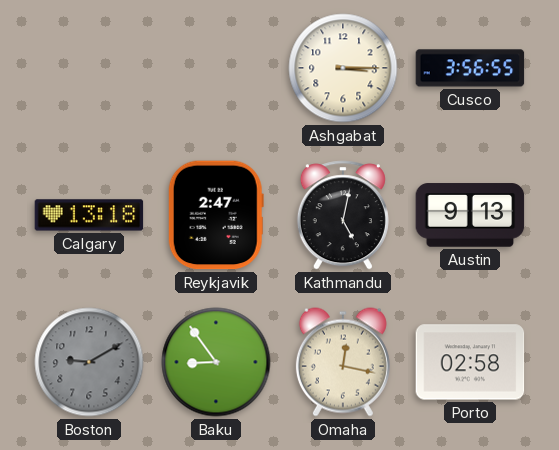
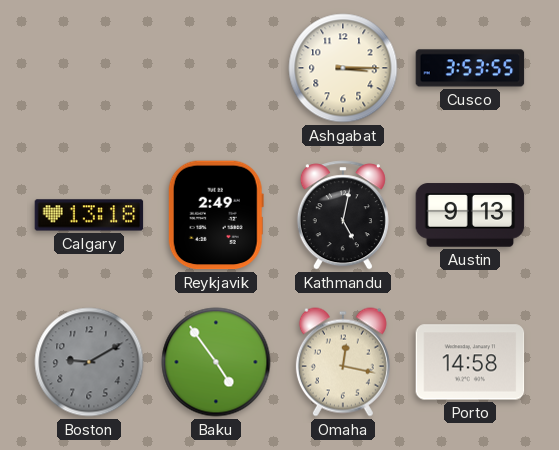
Cusco: 3:56 -> 3:53
Reykjavik: 2:47 -> 2:49
Baku: 8:54 -> 4:54
Porto: 02:58 -> 14:58
